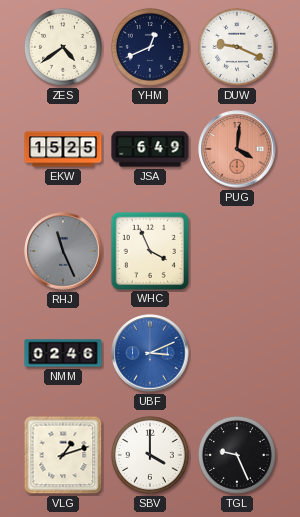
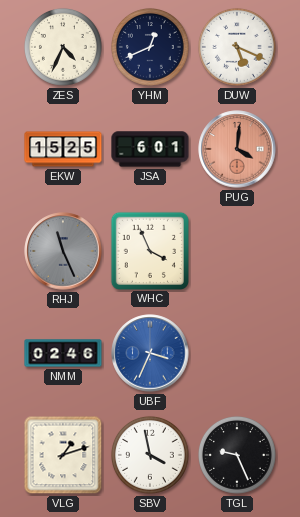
ZES: 4:39 -> 4:34
DUW: 9:19 -> 5:19
JSA: 6:49 -> 6:01
UBF: 3:11 -> 3:34
SBV: 4:00 -> 3:58
